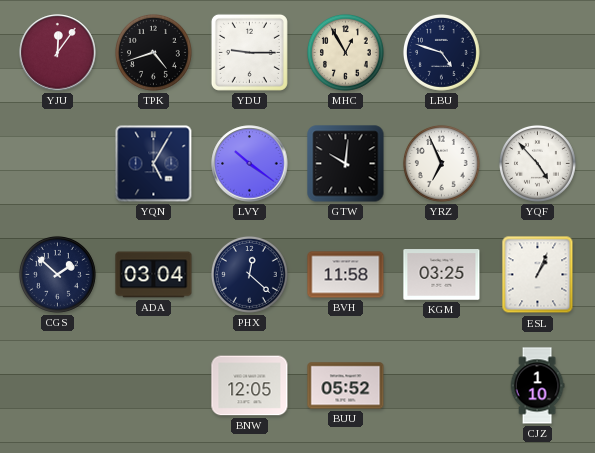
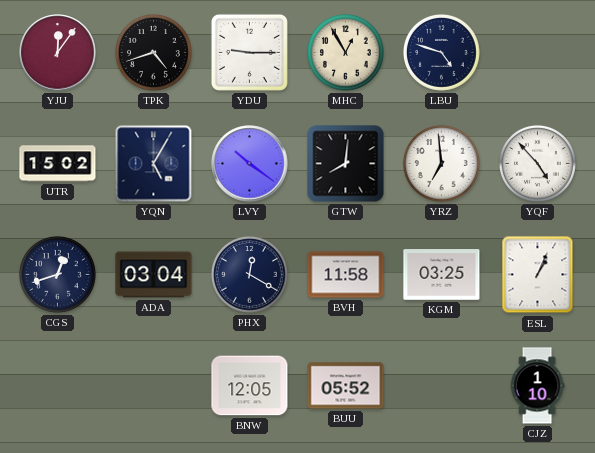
UTR: none -> 15:02
GTW: 10:01 -> 8:01
YRZ: 6:56 -> 6:59
CGS: 1:52 -> 12:42
PHX: 12:22 -> 12:20
